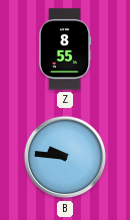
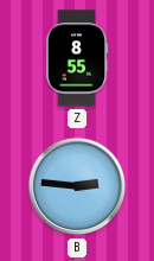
B: 9:46 -> 2:46
